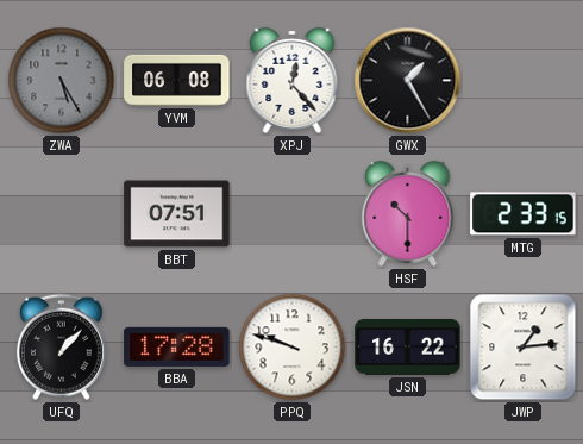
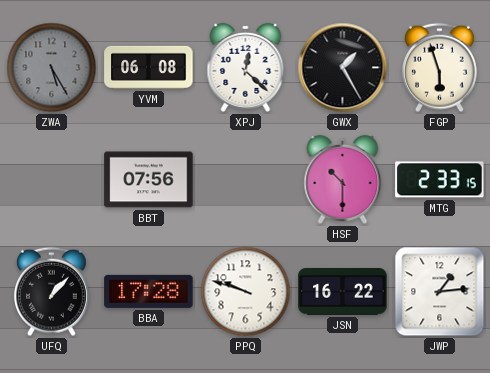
XPJ: 12:23 -> 12:22
FGP: none -> 5:57
BBT: 07:51 -> 07:56
